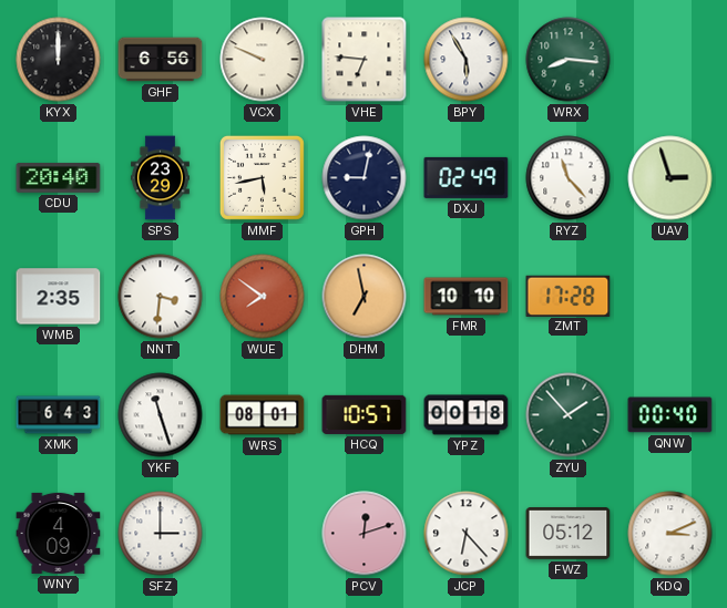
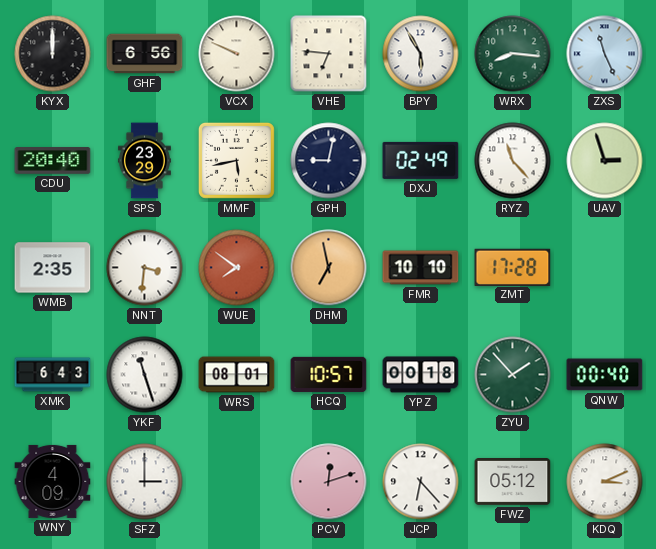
ZXS: none -> 11:26
